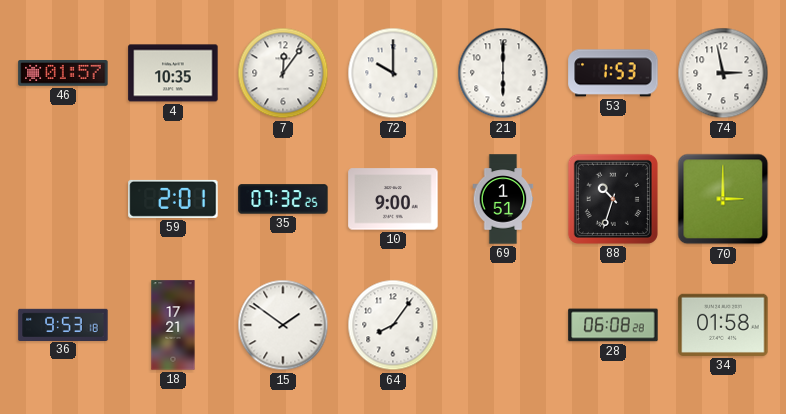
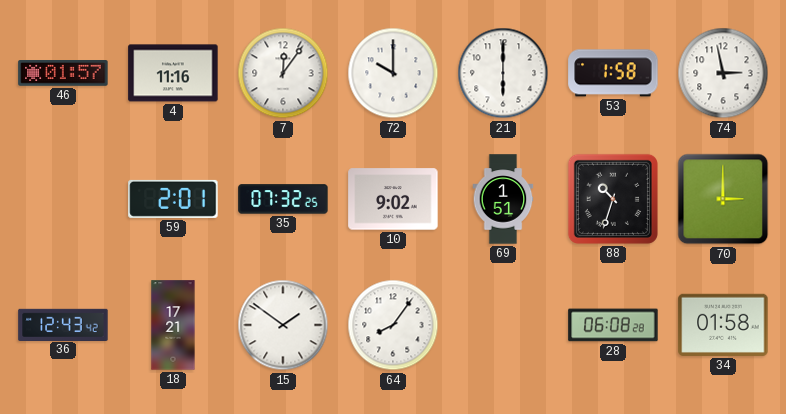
4: 10:35 -> 11:16
53: 1:53 -> 1:58
10: 9:00 -> 9:02
36: 9:53 -> 12:43
